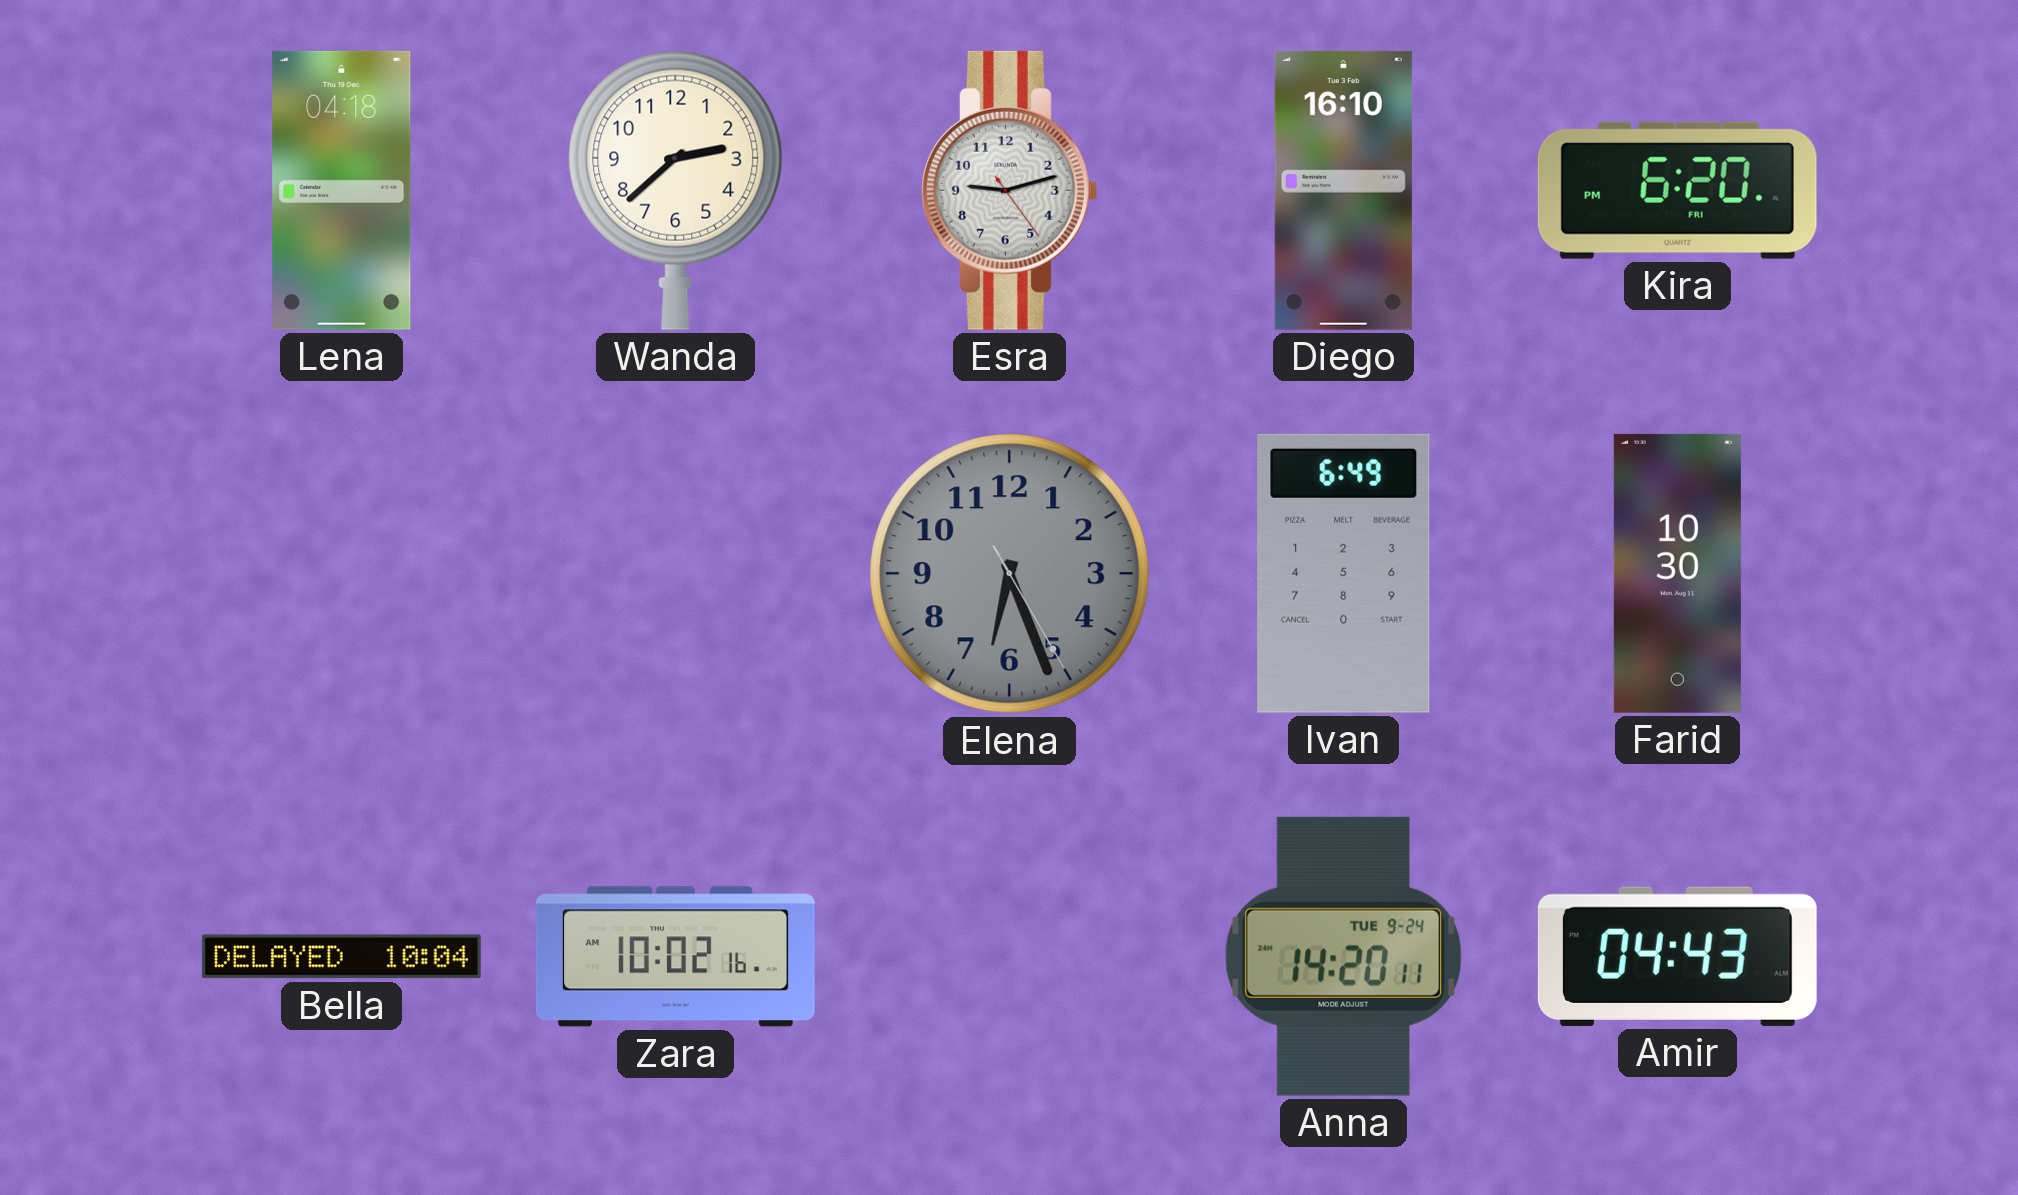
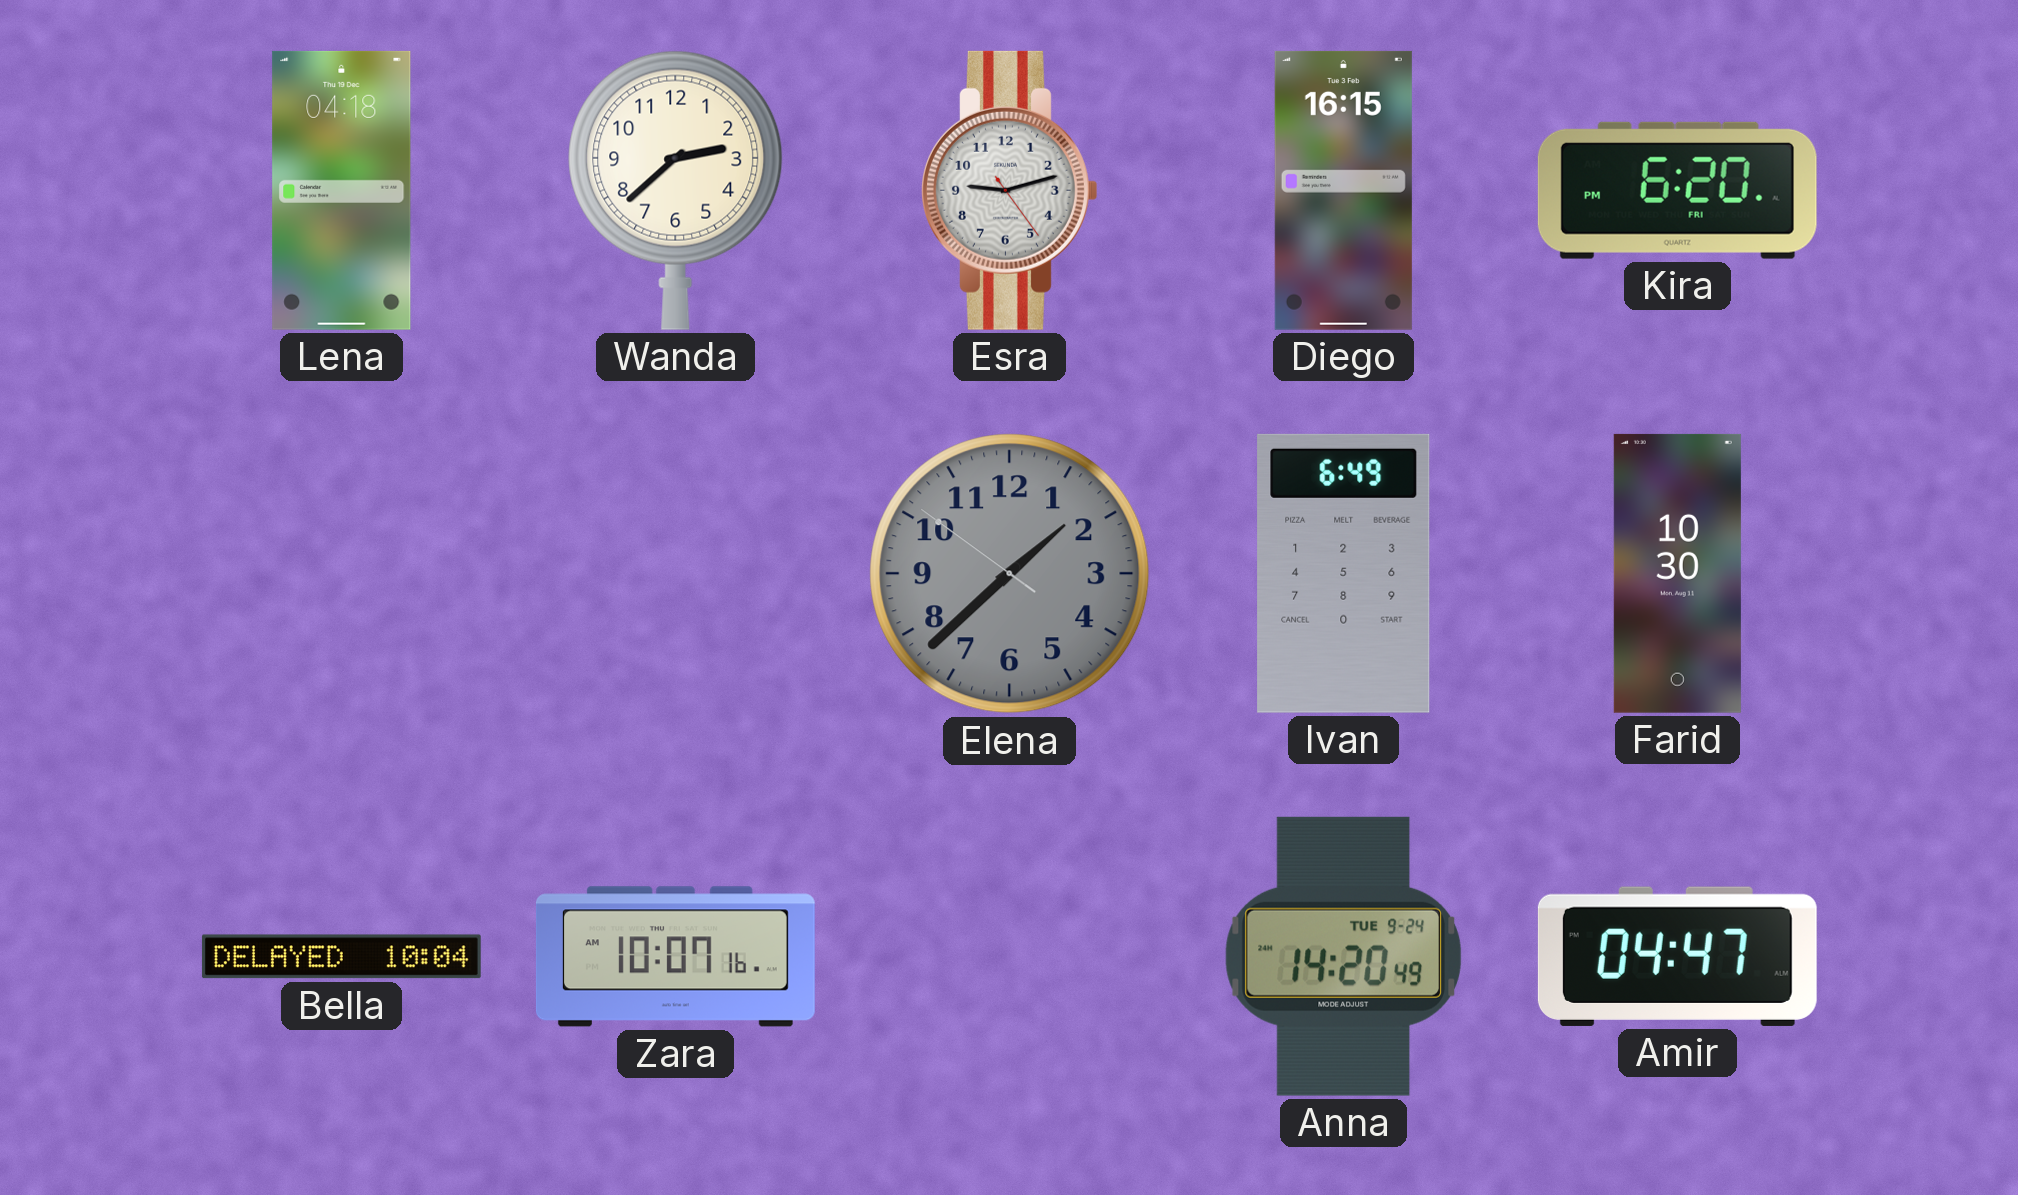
Diego: 16:10 -> 16:15
Elena: 6:26 -> 1:37
Zara: 10:02 -> 10:07
Anna: 14:20:11 -> 14:20:49
Amir: 04:43 -> 04:47
